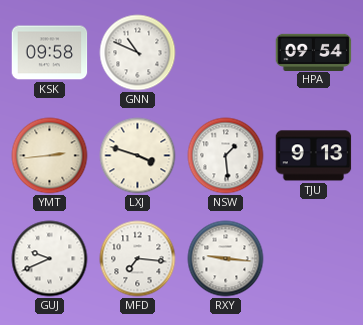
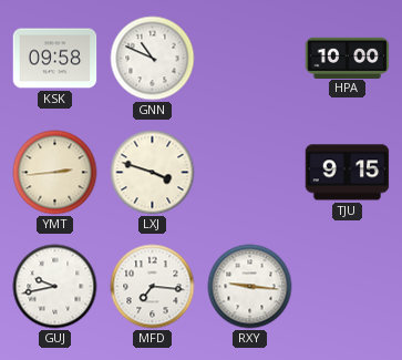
HPA: 09:54 -> 10:00
NSW: 1:29 -> none
TJU: 9:13 -> 9:15
GUJ: 9:41 -> 9:43
